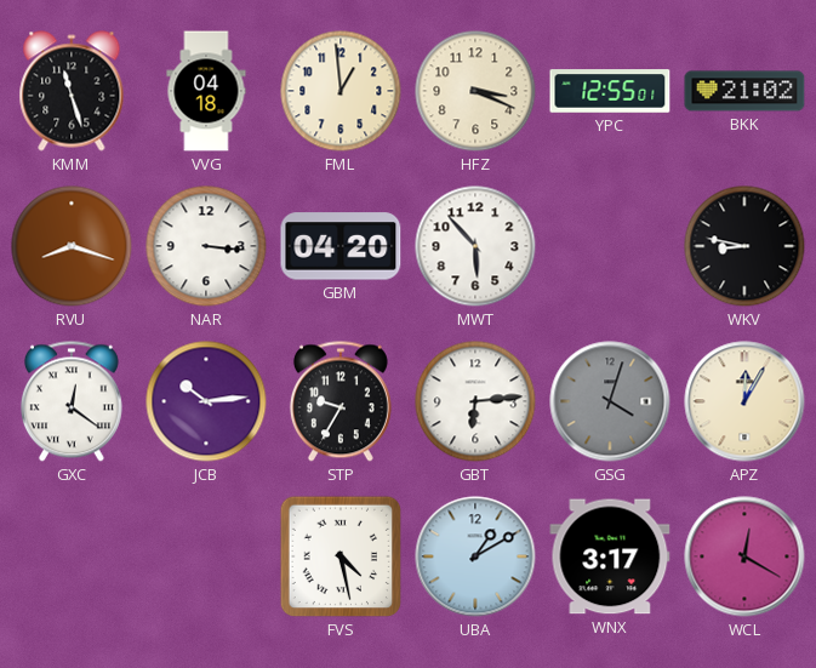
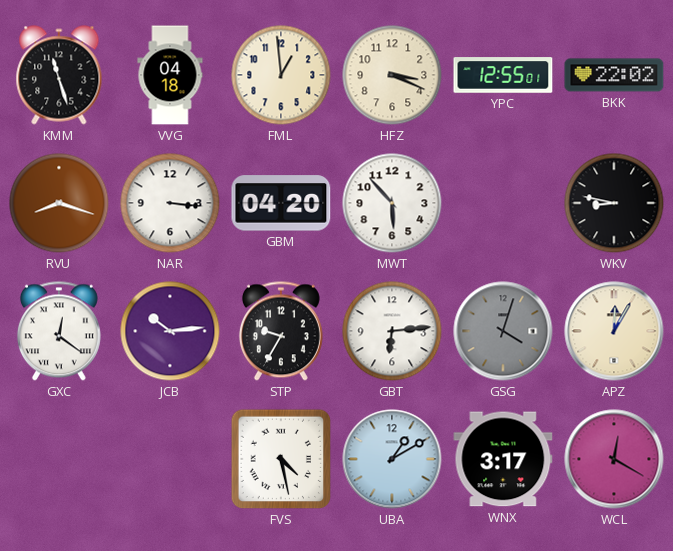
BKK: 21:02 -> 22:02
